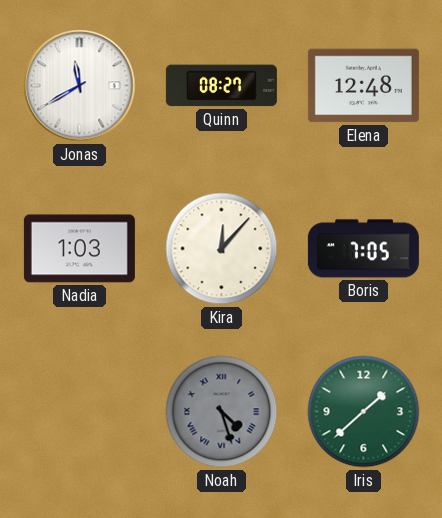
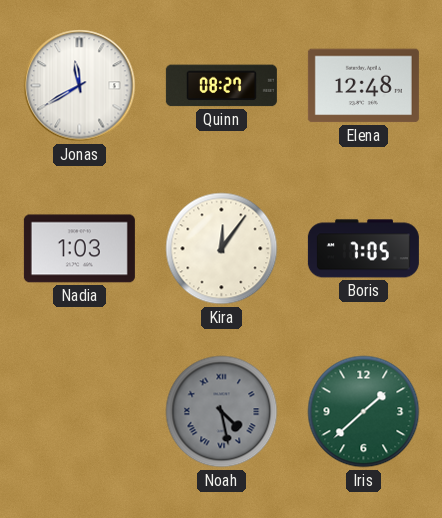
Kira: 12:07 -> 12:06
Noah: 4:27 -> 4:28
